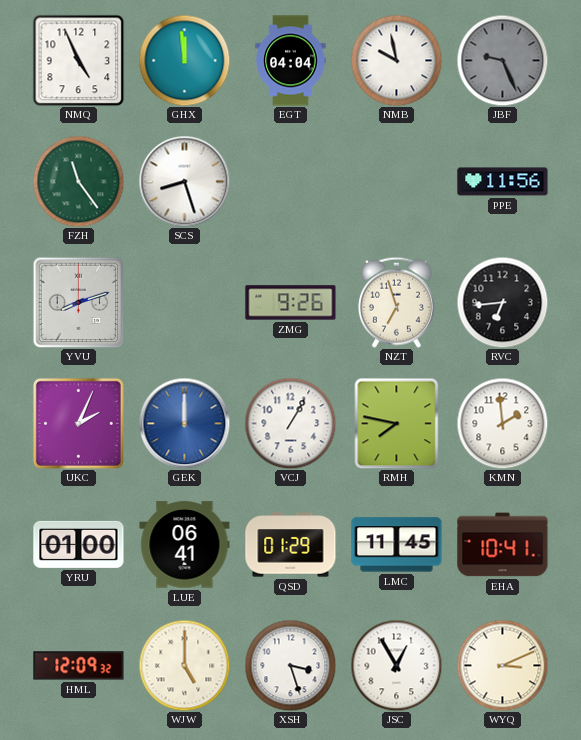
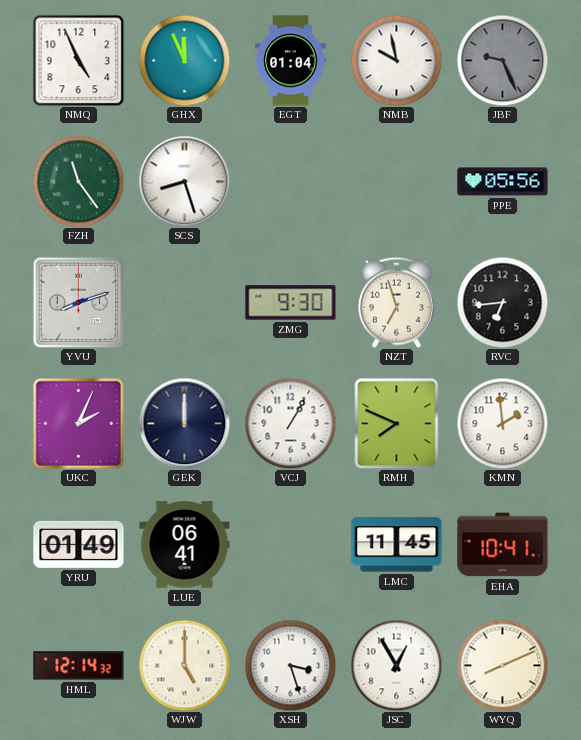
GHX: 11:59 -> 11:56
EGT: 04:04 -> 01:04
PPE: 11:56 -> 05:56
ZMG: 9:26 -> 9:30
GEK dial: blue -> navy
RMH: 7:47 -> 7:49
YRU: 01:00 -> 01:49
QSD: 01:29 -> none
HML: 12:09 -> 12:14
WYQ: 3:11 -> 8:11
